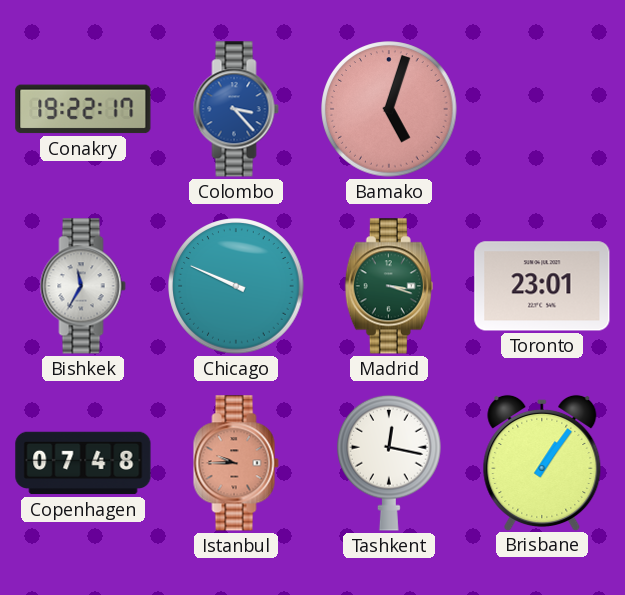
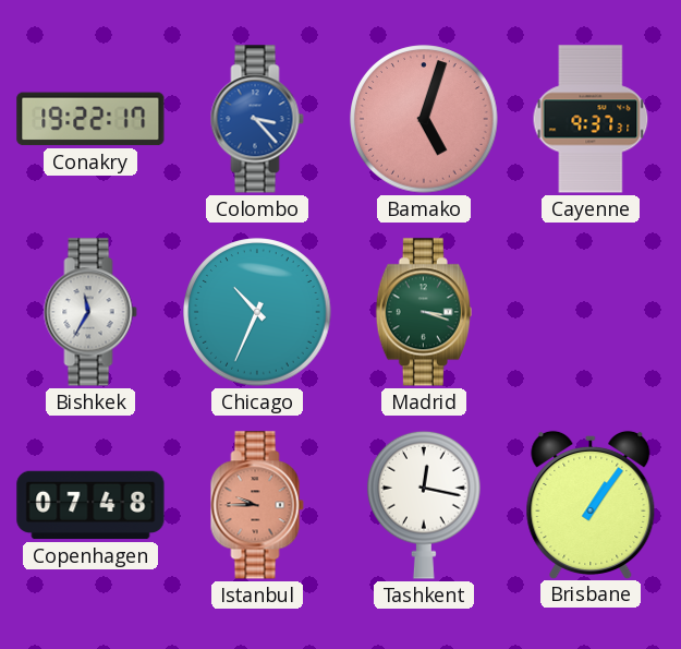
Cayenne: none -> 9:37
Chicago: 9:49 -> 10:34
Toronto: 23:01 -> none
